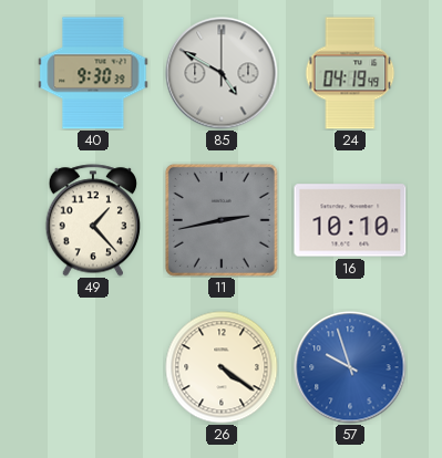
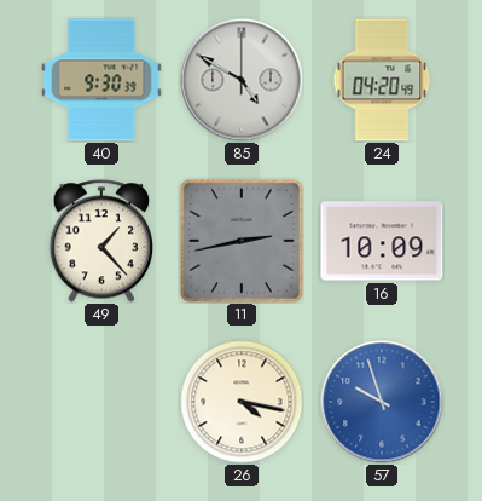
24: 04:19 -> 04:20
16: 10:10 -> 10:09
26: 4:21 -> 4:17
